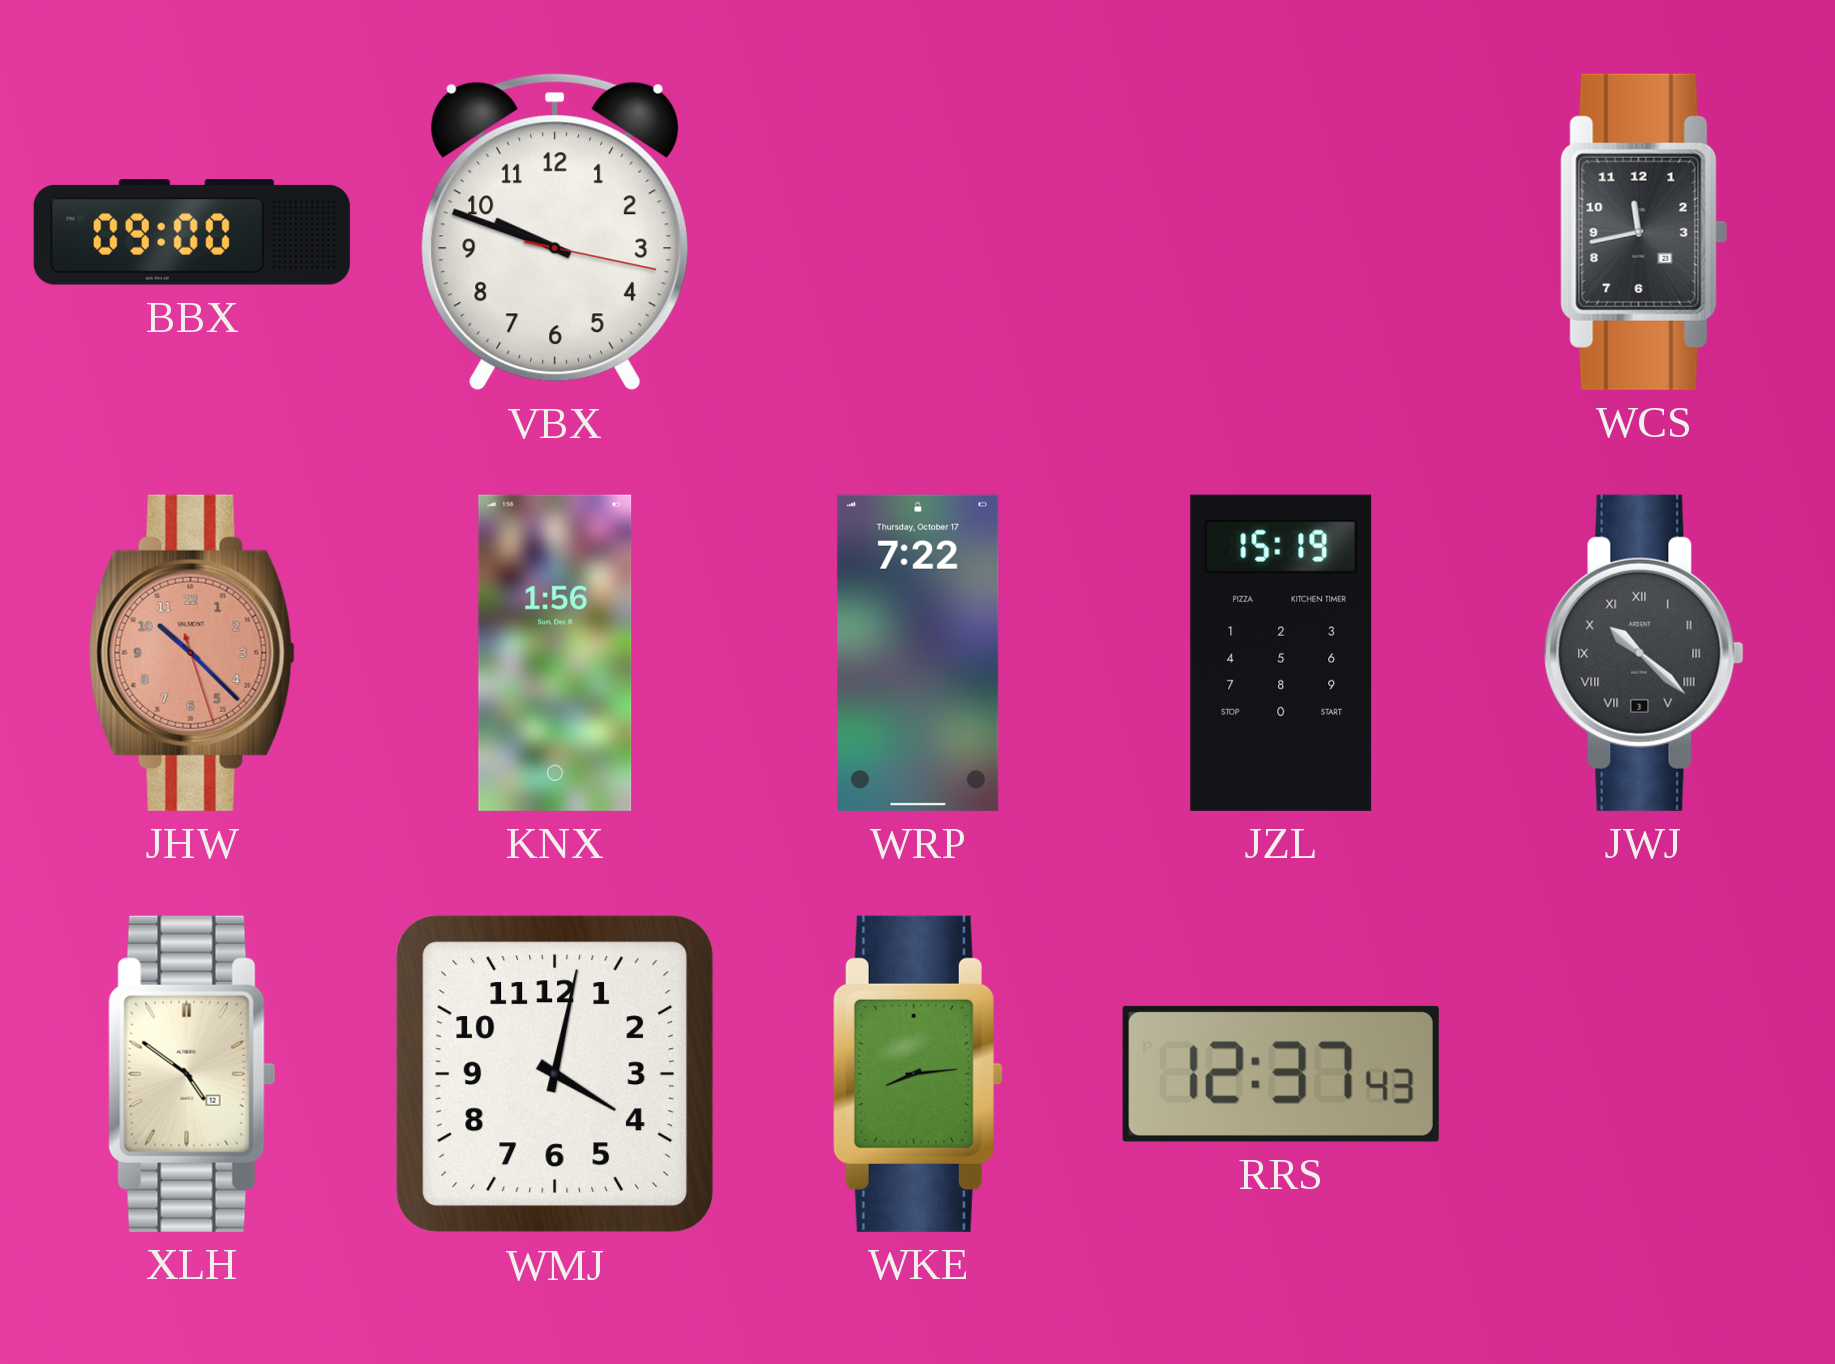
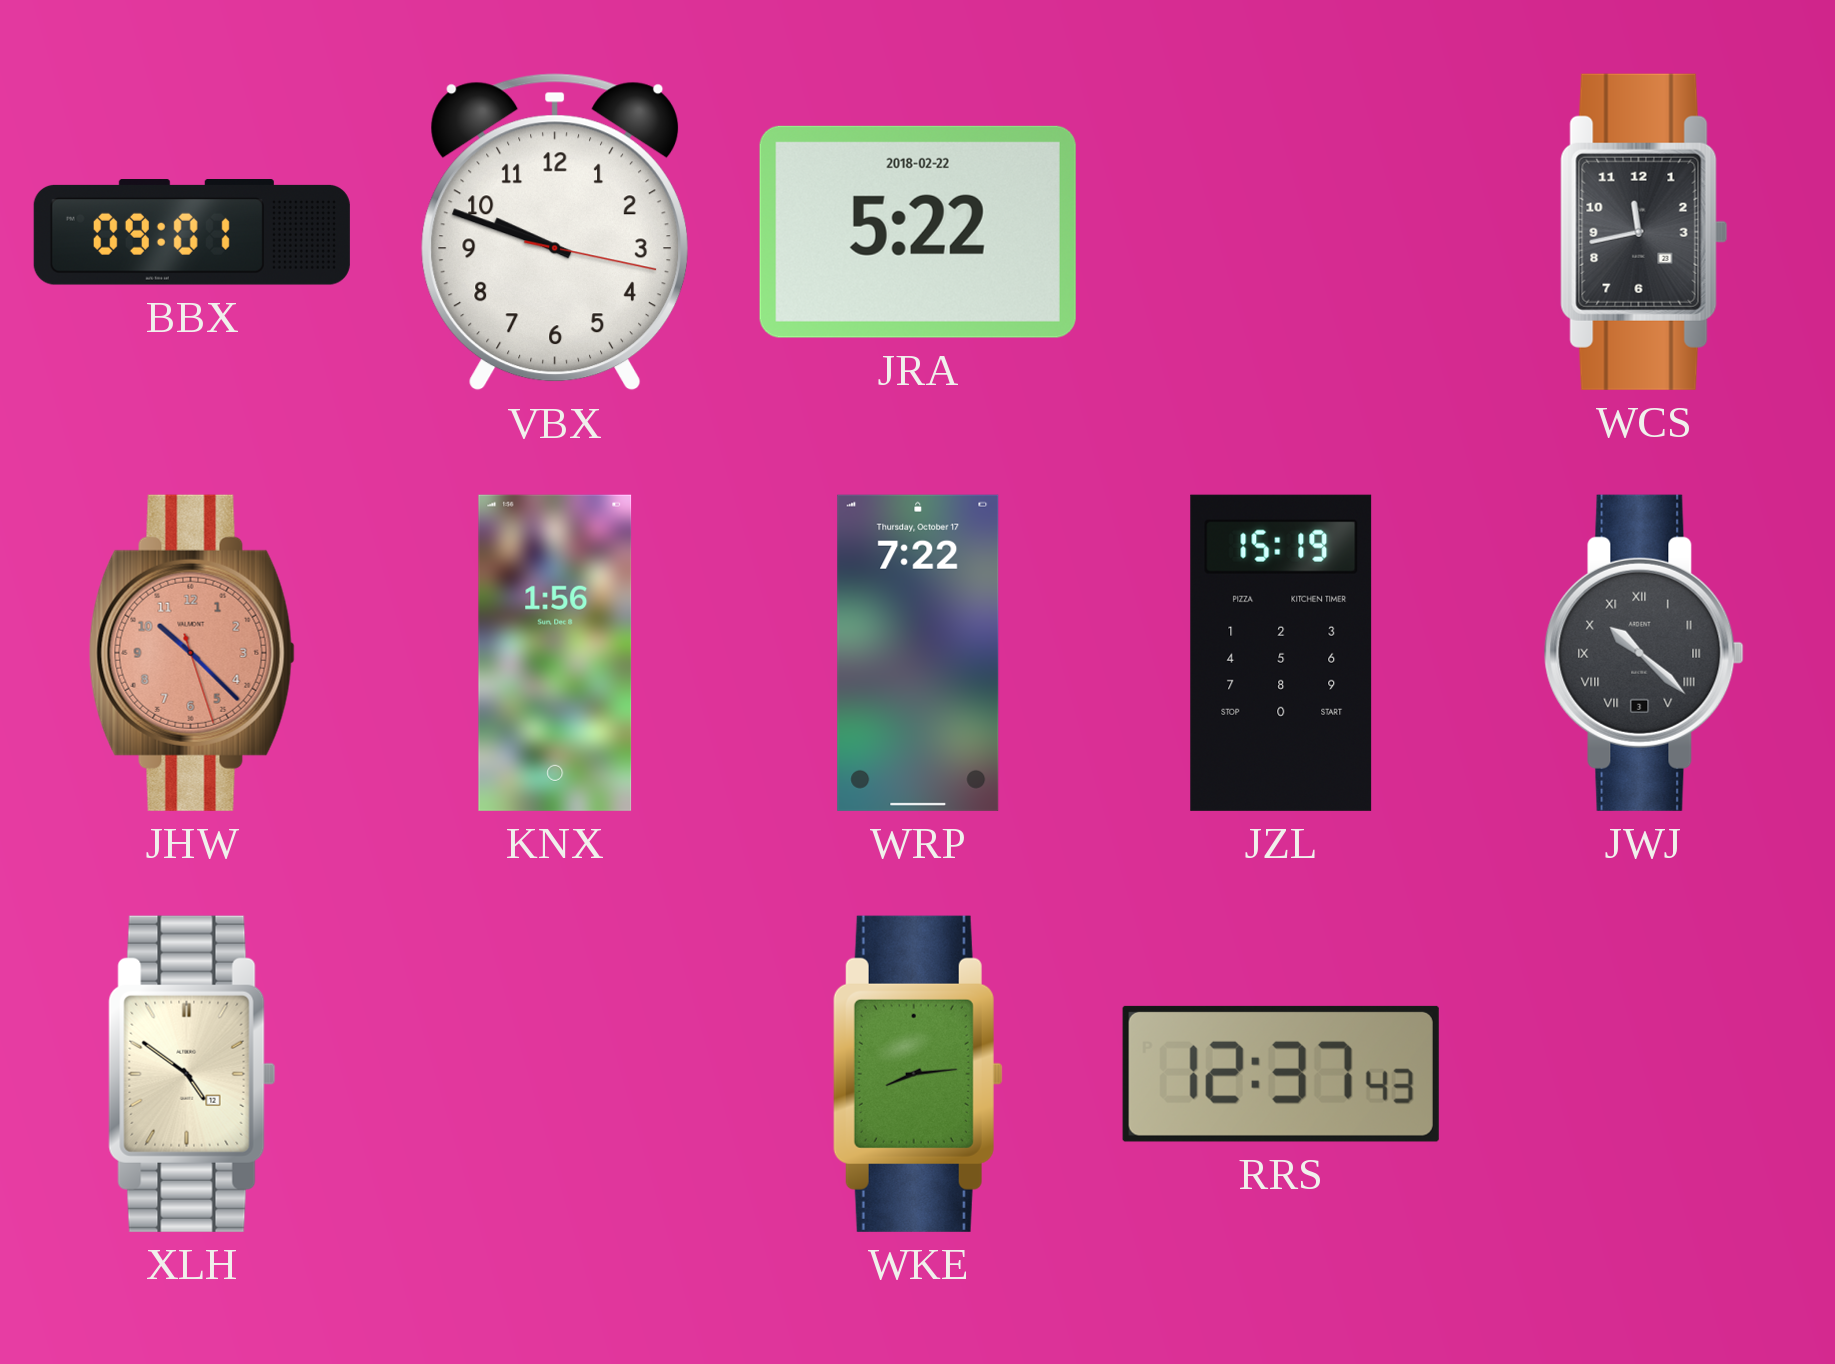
BBX: 09:00 -> 09:01
JRA: none -> 5:22
WMJ: 4:02 -> none
